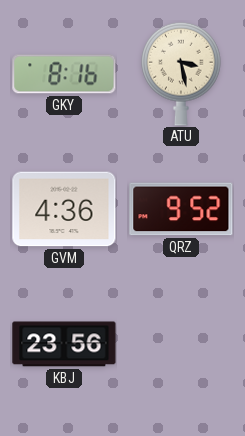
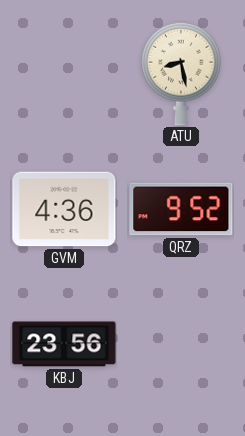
GKY: 8:16 -> none
ATU: 3:28 -> 8:28
